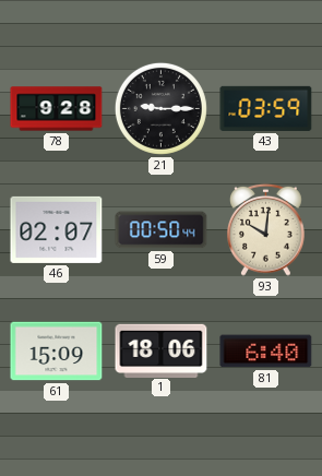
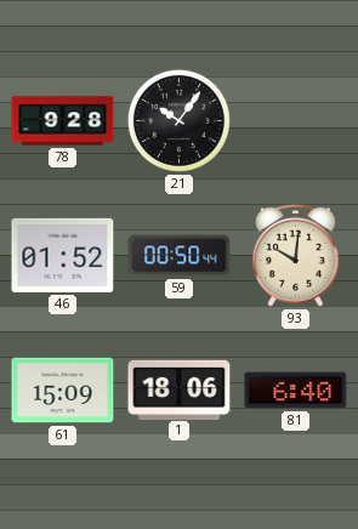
21: 9:15 -> 10:06
43: 03:59 -> none
46: 02:07 -> 01:52
